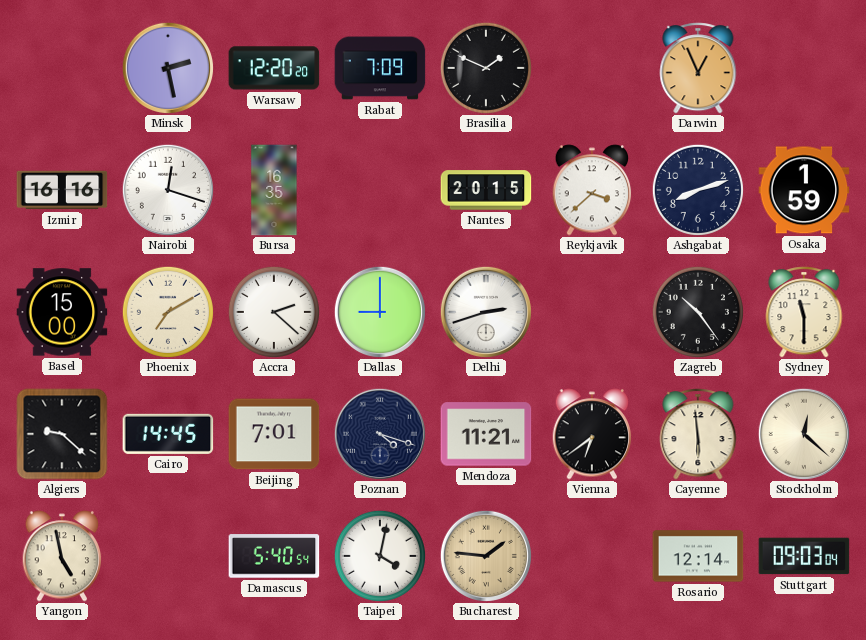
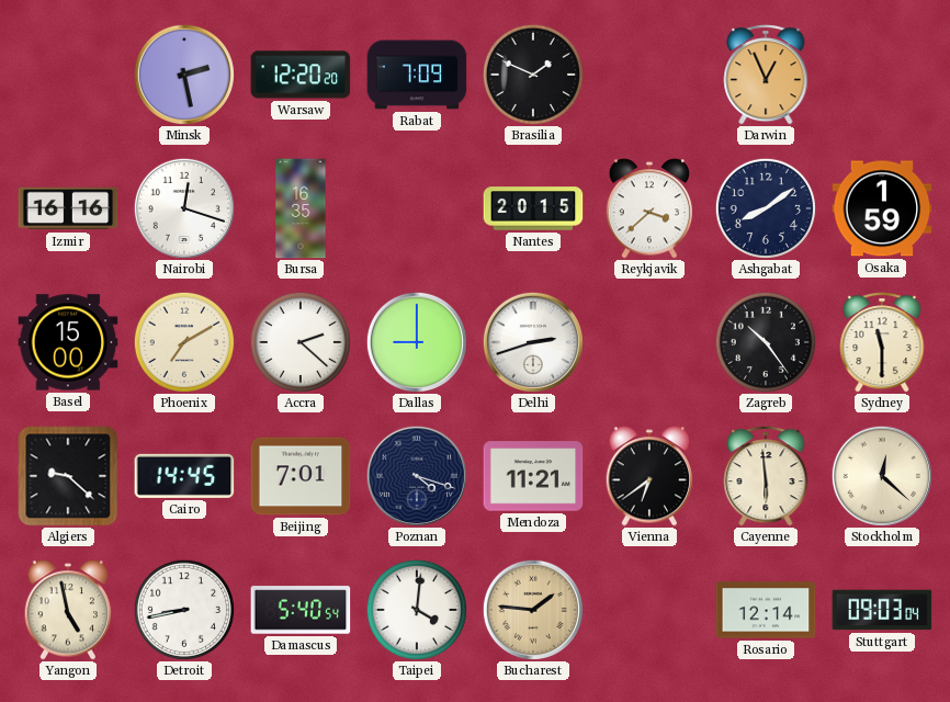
Ashgabat: 8:12 -> 8:09
Detroit: none -> 8:43
Taipei: 4:02 -> 4:01
